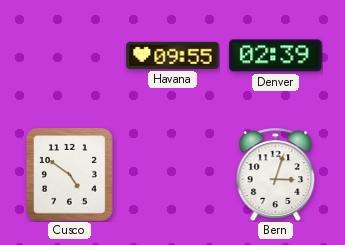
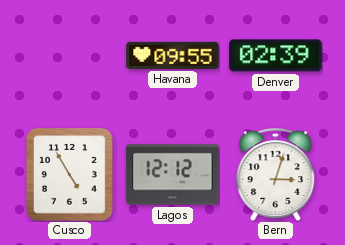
Cusco: 4:51 -> 4:55
Lagos: none -> 12:12
